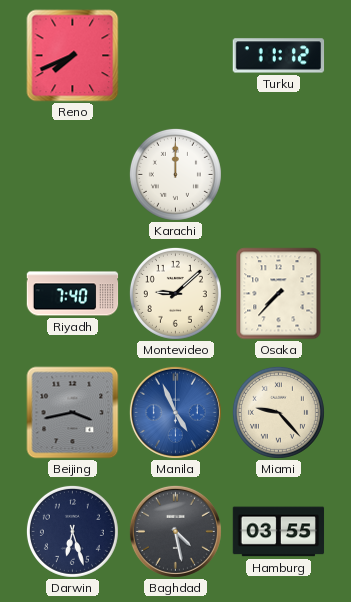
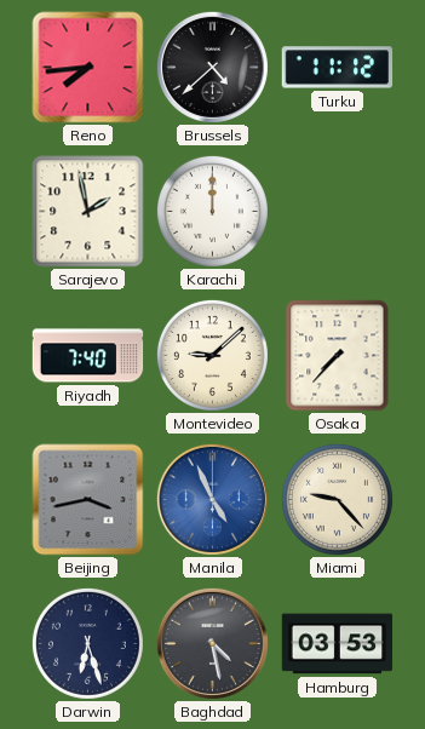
Reno: 7:41 -> 7:44
Brussels: none -> 4:38
Sarajevo: none -> 1:58
Hamburg: 03:55 -> 03:53
